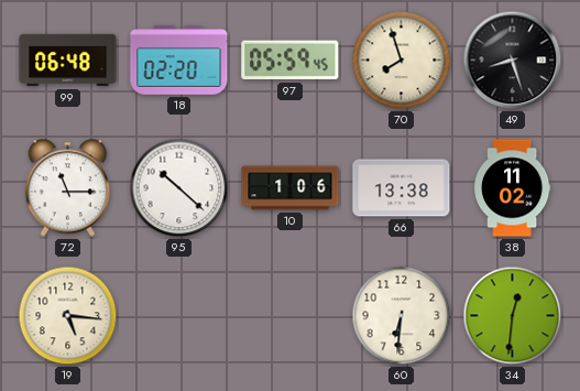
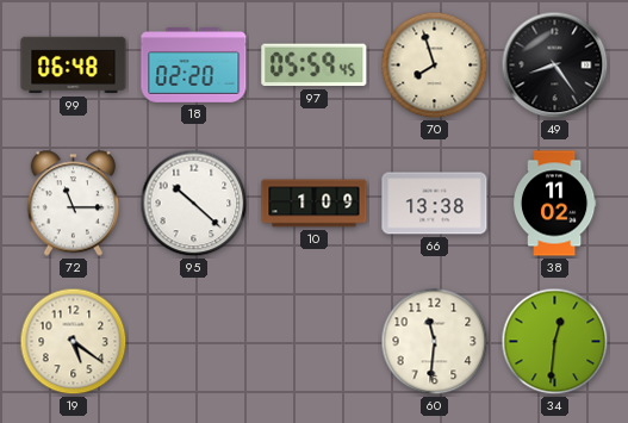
49: 8:27 -> 8:24
10: 1:06 -> 1:09
19: 5:16 -> 5:21
60: 6:31 -> 11:31
